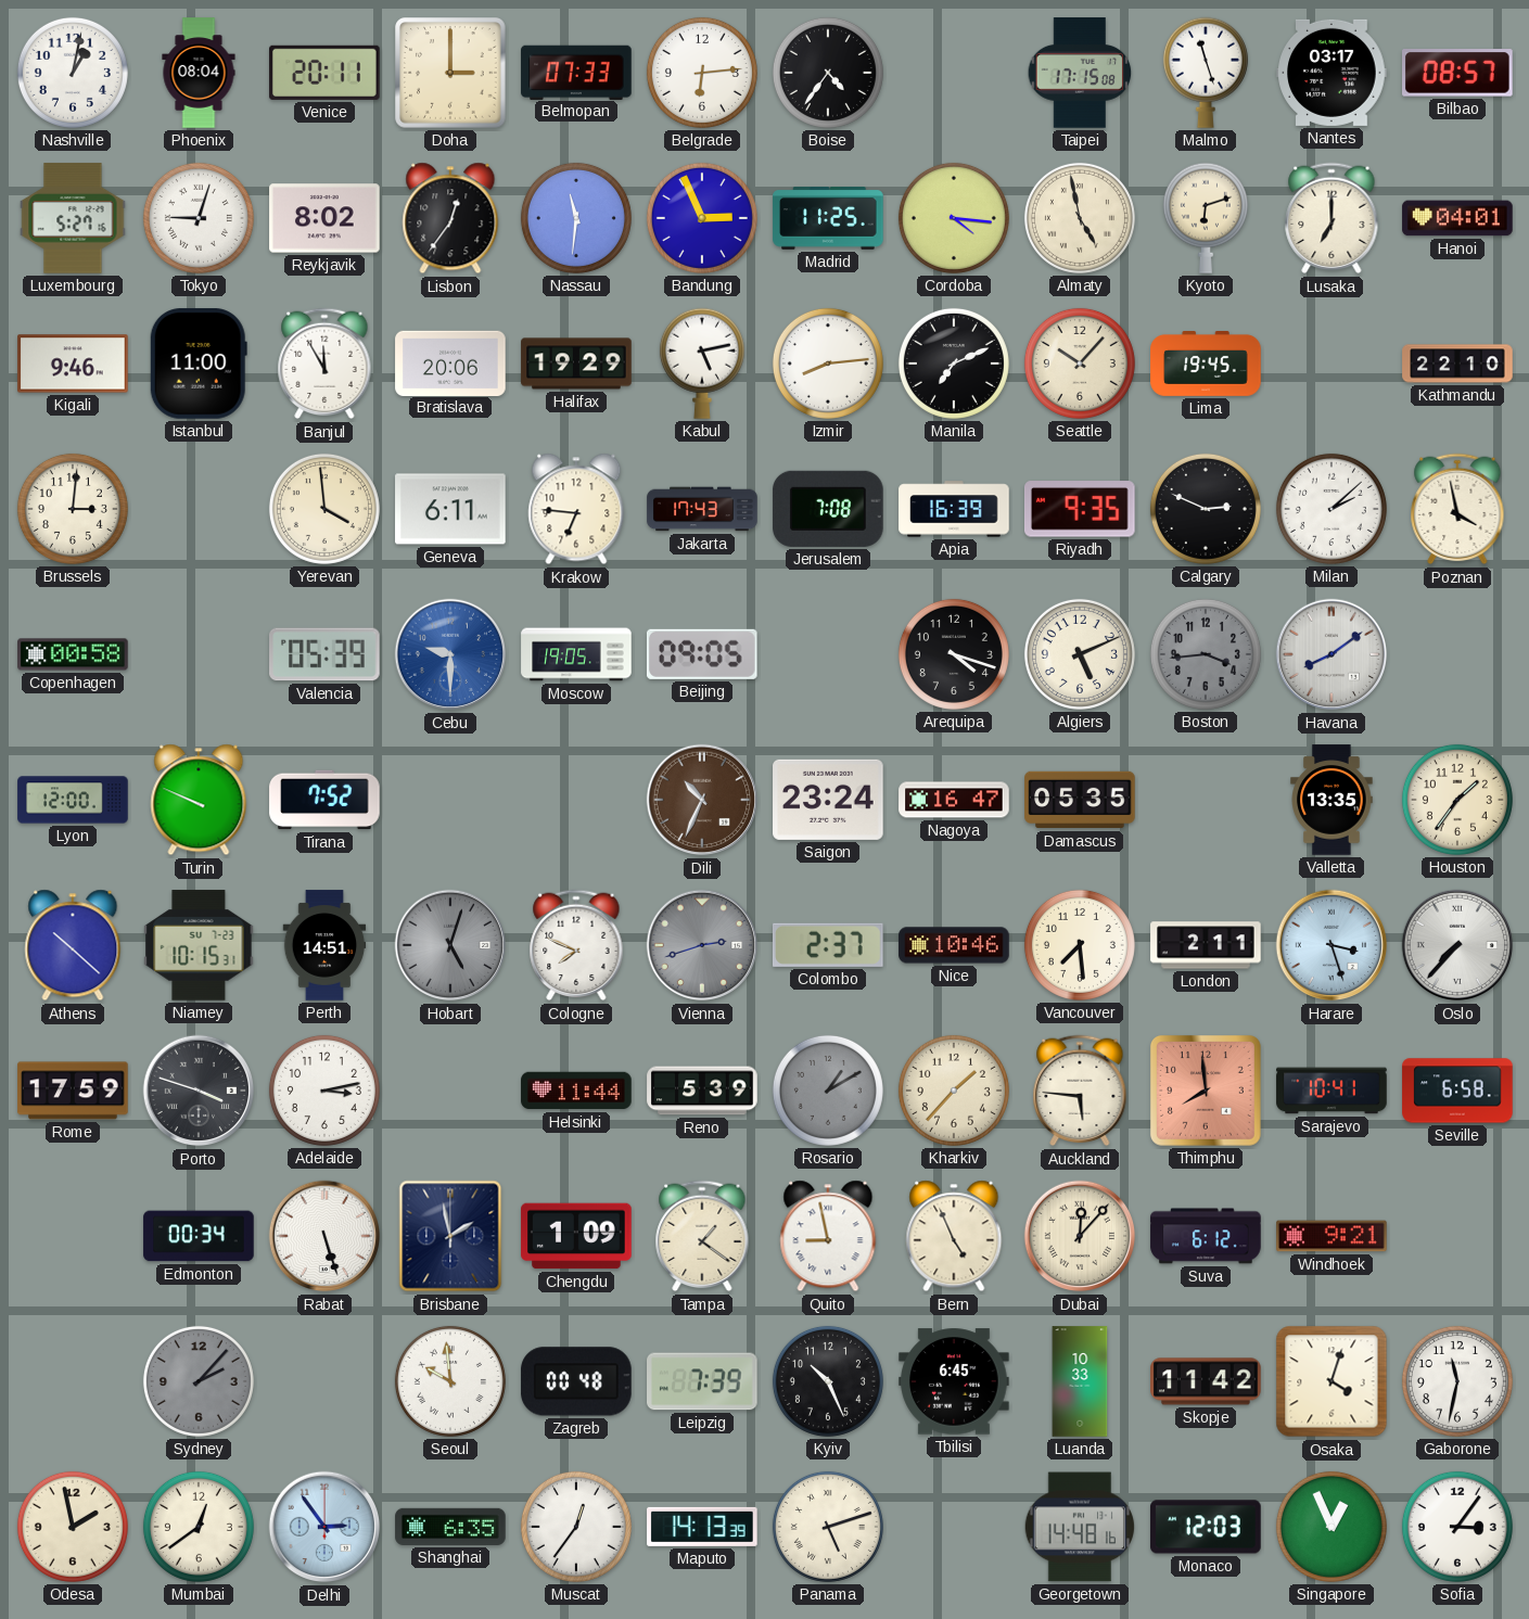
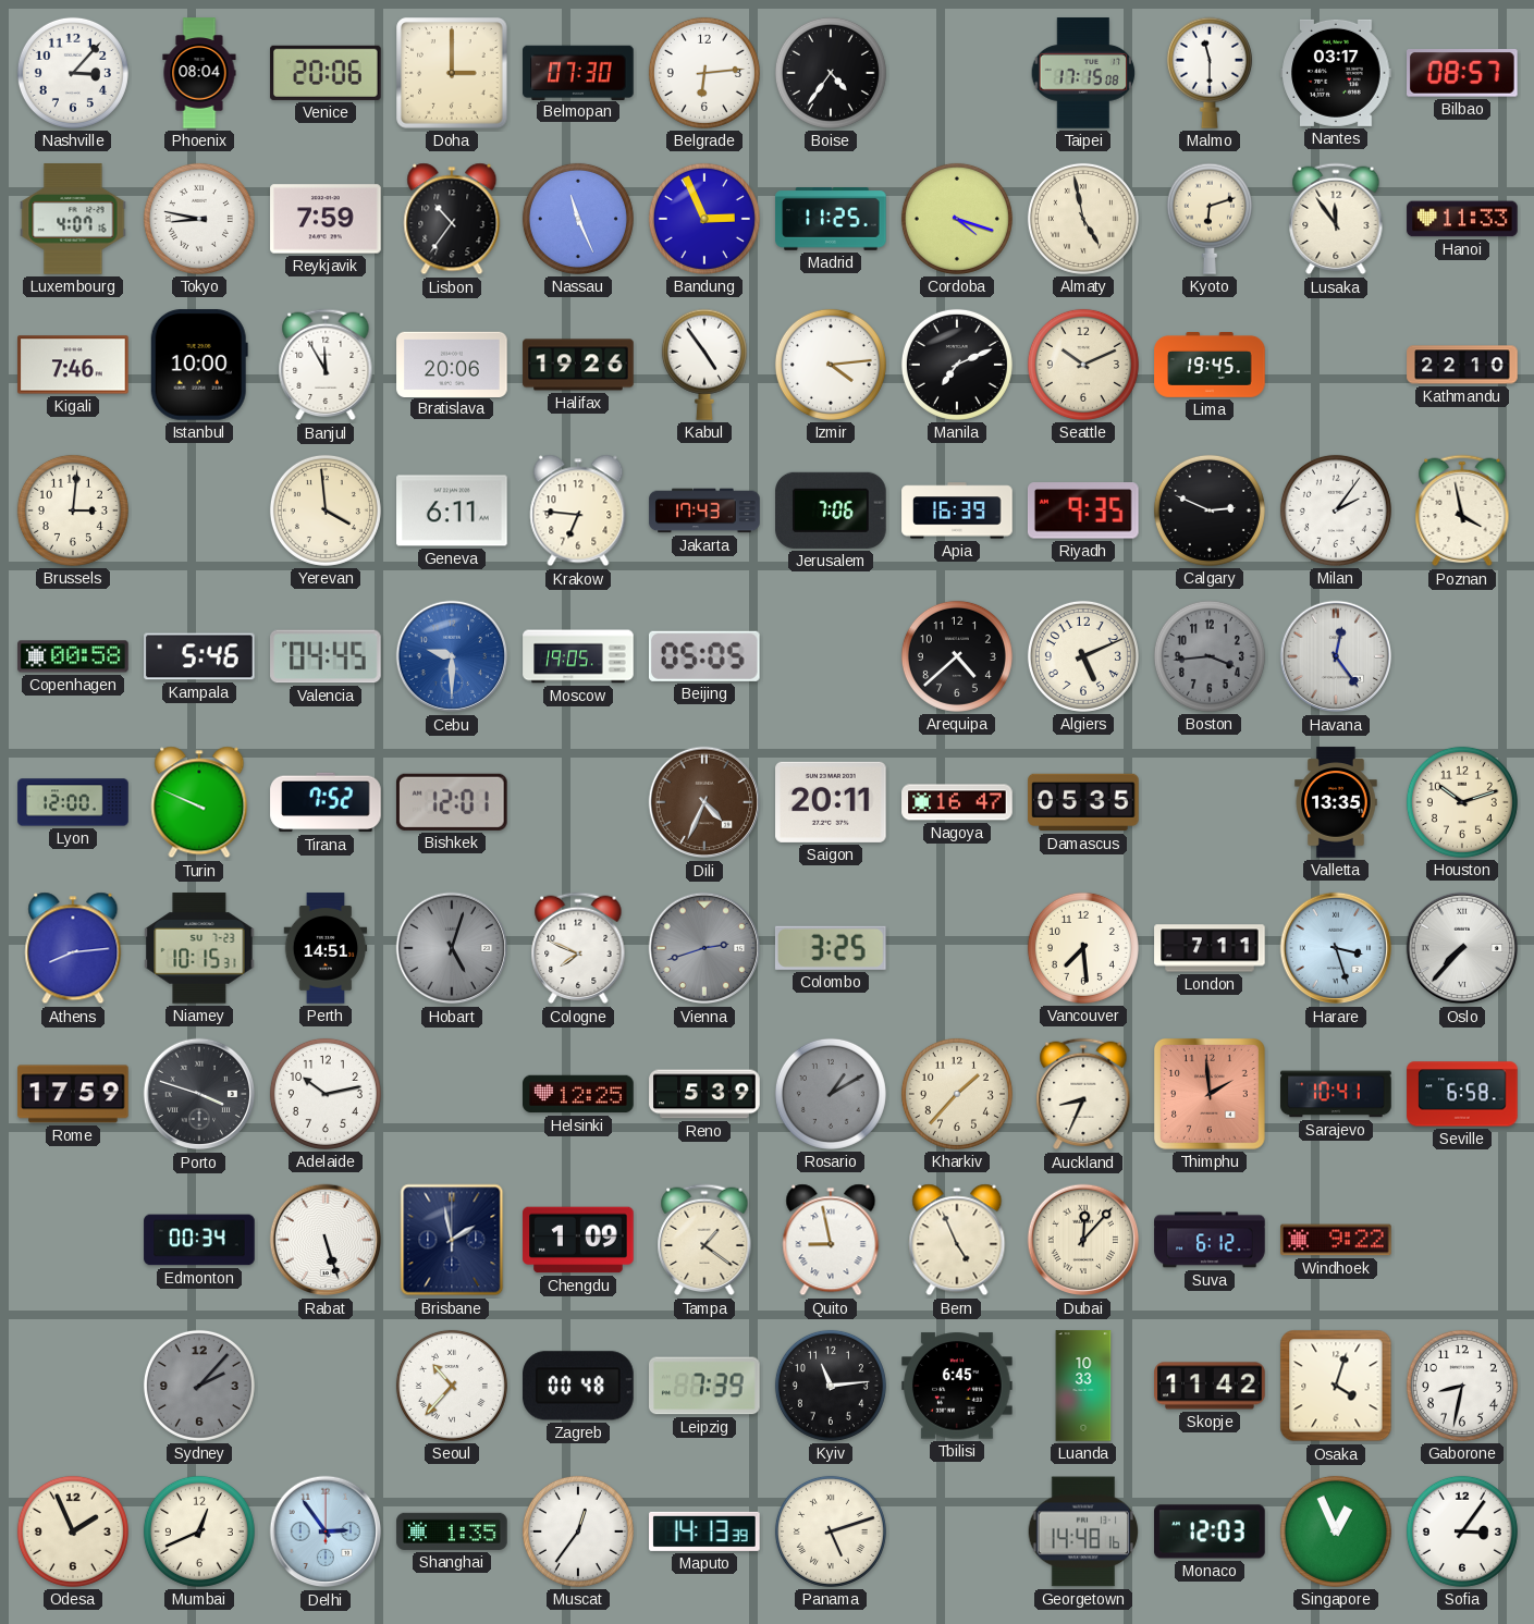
Nashville: 1:02 -> 3:07
Venice: 20:11 -> 20:06
Belmopan: 07:33 -> 07:30
Malmo: 11:27 -> 11:30
Luxembourg: 5:27 -> 4:07
Tokyo: 9:03 -> 8:47
Reykjavik: 8:02 -> 7:59
Lisbon: 12:36 -> 10:36
Nassau: 11:31 -> 11:26
Cordoba: 4:16 -> 4:18
Lusaka: 7:00 -> 11:54
Hanoi: 04:01 -> 11:33
Kigali: 9:46 -> 7:46
Istanbul: 11:00 -> 10:00
Halifax: 19:29 -> 19:26
Kabul: 5:13 -> 4:54
Izmir: 8:14 -> 4:14
Seattle: 10:07 -> 10:11
Jerusalem: 7:08 -> 7:06
Milan: 2:08 -> 2:06
Kampala: none -> 5:46
Valencia: 05:39 -> 04:45
Beijing: 09:05 -> 05:05
Arequipa: 4:18 -> 4:38
Havana: 8:09 -> 12:24
Bishkek: none -> 12:01
Dili: 10:34 -> 4:34
Saigon: 23:24 -> 20:11
Houston: 1:36 -> 10:12
Athens: 10:22 -> 8:14
Colombo: 2:37 -> 3:25
Nice: 10:46 -> none
London: 2:11 -> 7:11
Adelaide: 3:13 -> 10:13
Helsinki: 11:44 -> 12:25
Auckland: 5:46 -> 8:34
Thimphu: 7:59 -> 1:59
Windhoek: 9:21 -> 9:22
Seoul: 9:59 -> 10:37
Kyiv: 10:26 -> 11:14
Gaborone: 11:32 -> 8:32
Odesa: 1:58 -> 1:56
Mumbai: 12:39 -> 12:41
Shanghai: 6:35 -> 1:35
